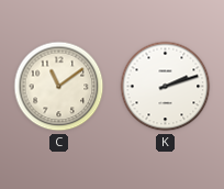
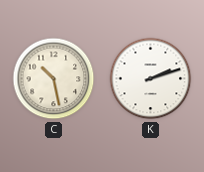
C: 11:09 -> 10:28
